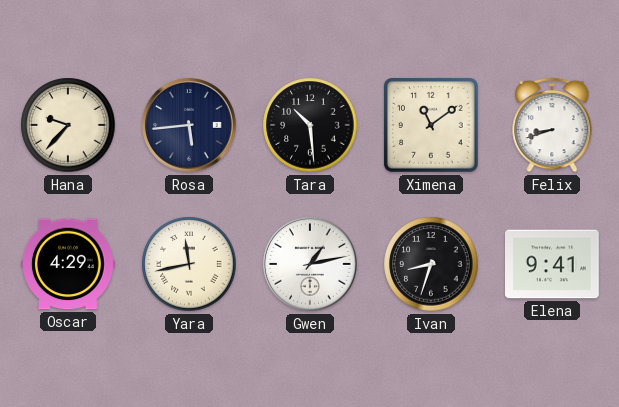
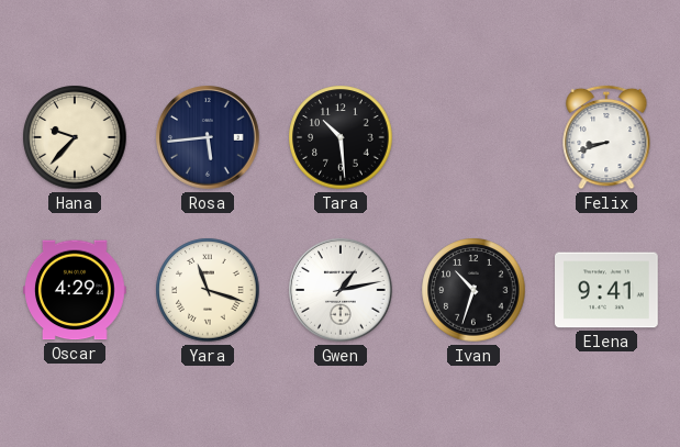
Ximena: 11:09 -> none
Yara: 11:43 -> 11:18
Ivan: 8:33 -> 10:33
